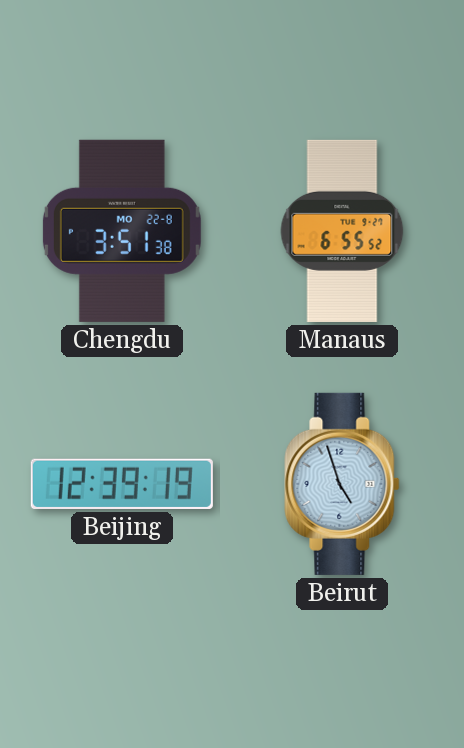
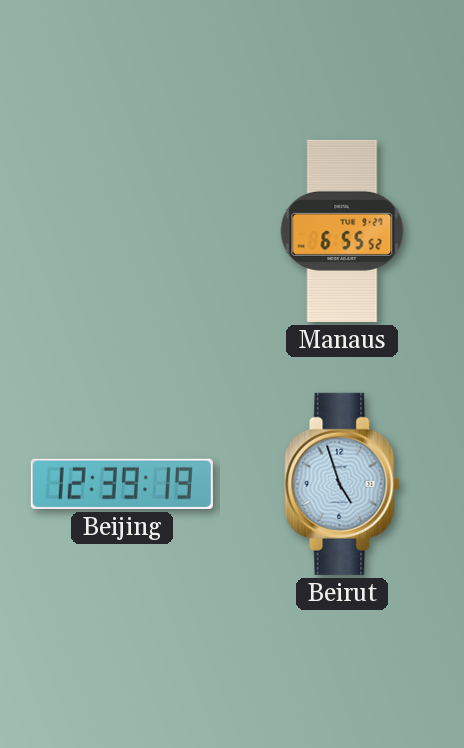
Chengdu: 3:51 -> none
